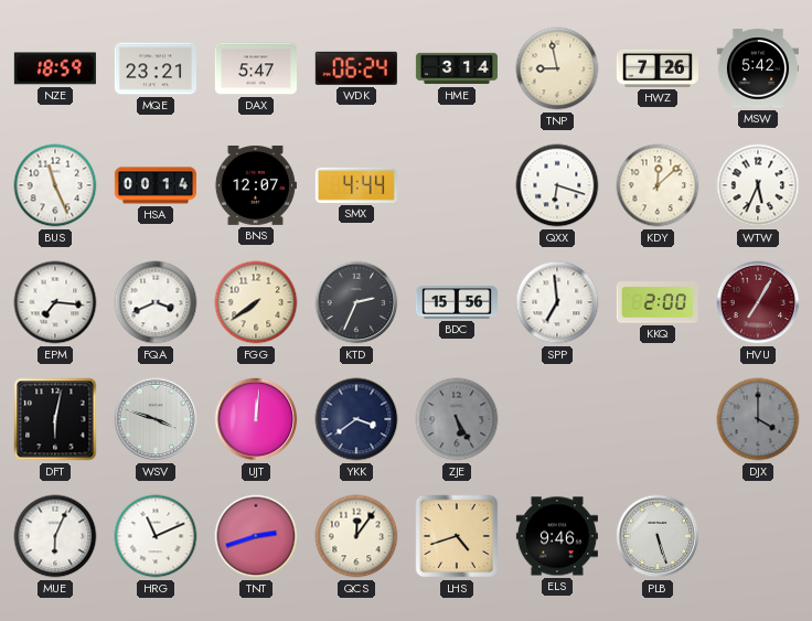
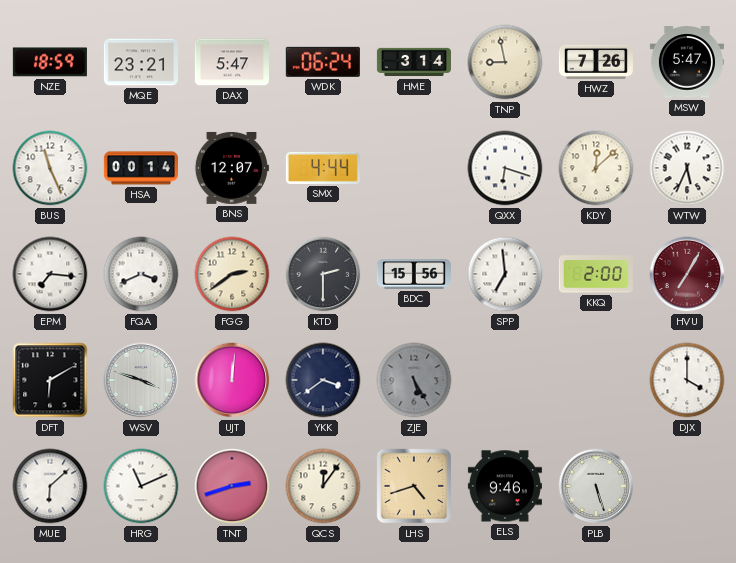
MSW: 5:42 -> 5:47
FGG: 7:39 -> 2:39
KTD: 2:34 -> 2:30
DFT: 6:02 -> 6:10
DJX dial: grey -> white
MUE: 6:04 -> 6:08
